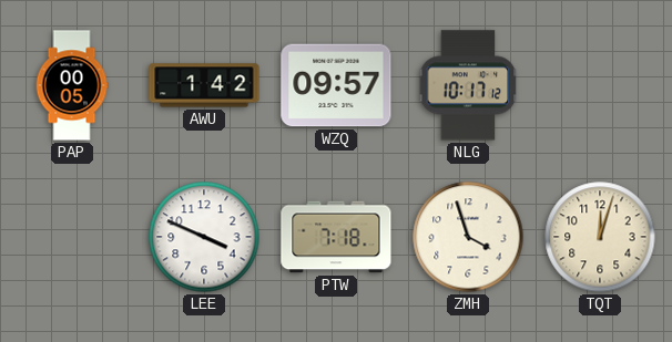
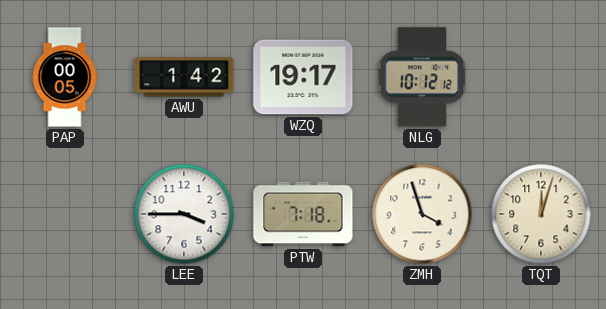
WZQ: 09:57 -> 19:17
NLG: 10:17 -> 10:12
LEE: 3:49 -> 3:45
